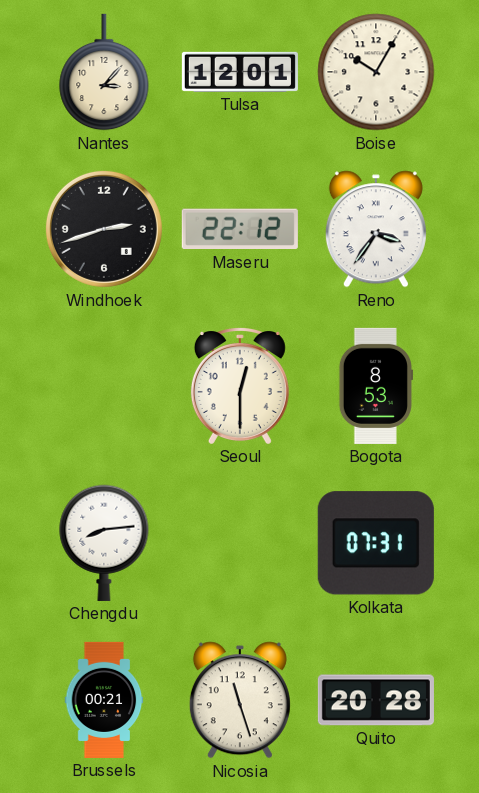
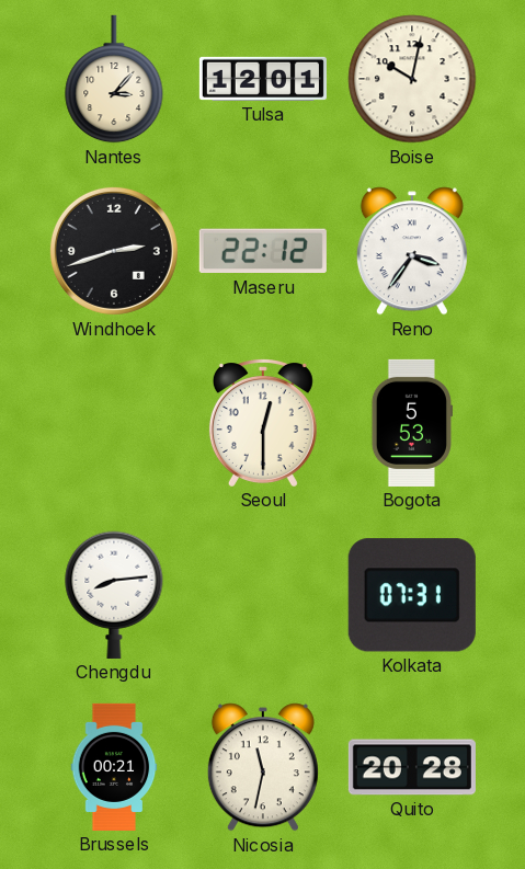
Boise: 10:05 -> 10:02
Bogota: 8:53 -> 5:53
Nicosia: 11:27 -> 11:32
